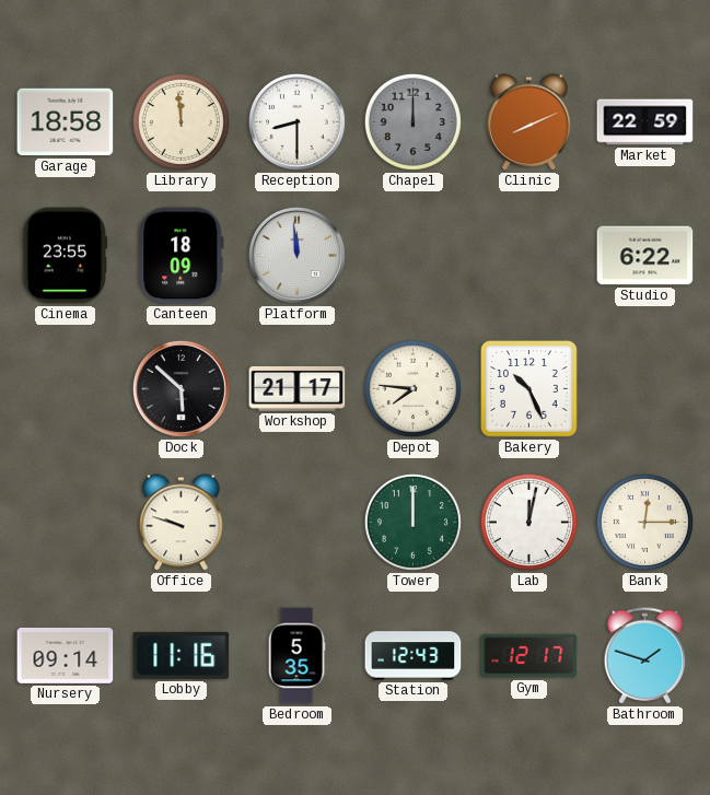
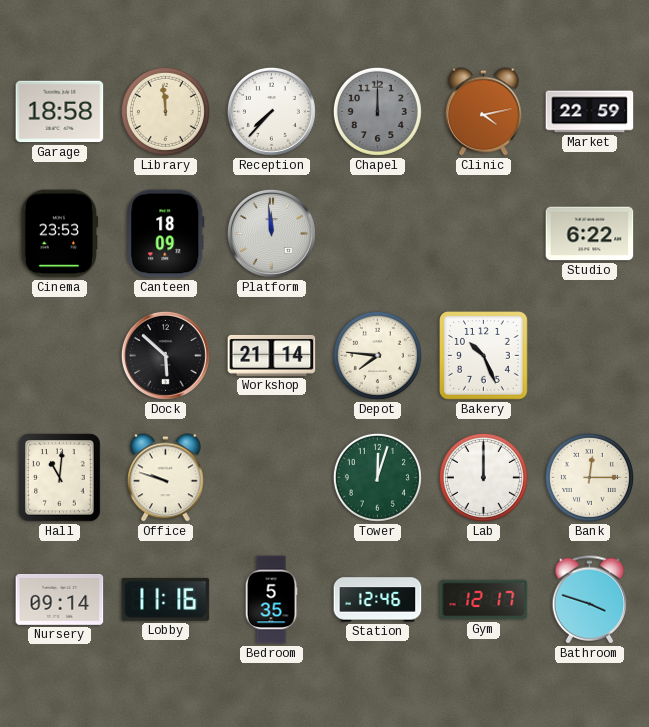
Reception: 8:30 -> 7:37
Clinic: 8:11 -> 4:13
Cinema: 23:55 -> 23:53
Workshop: 21:17 -> 21:14
Hall: none -> 11:01
Tower: 12:00 -> 12:03
Lab: 12:02 -> 12:00
Station: 12:43 -> 12:46
Bathroom: 1:48 -> 3:48
